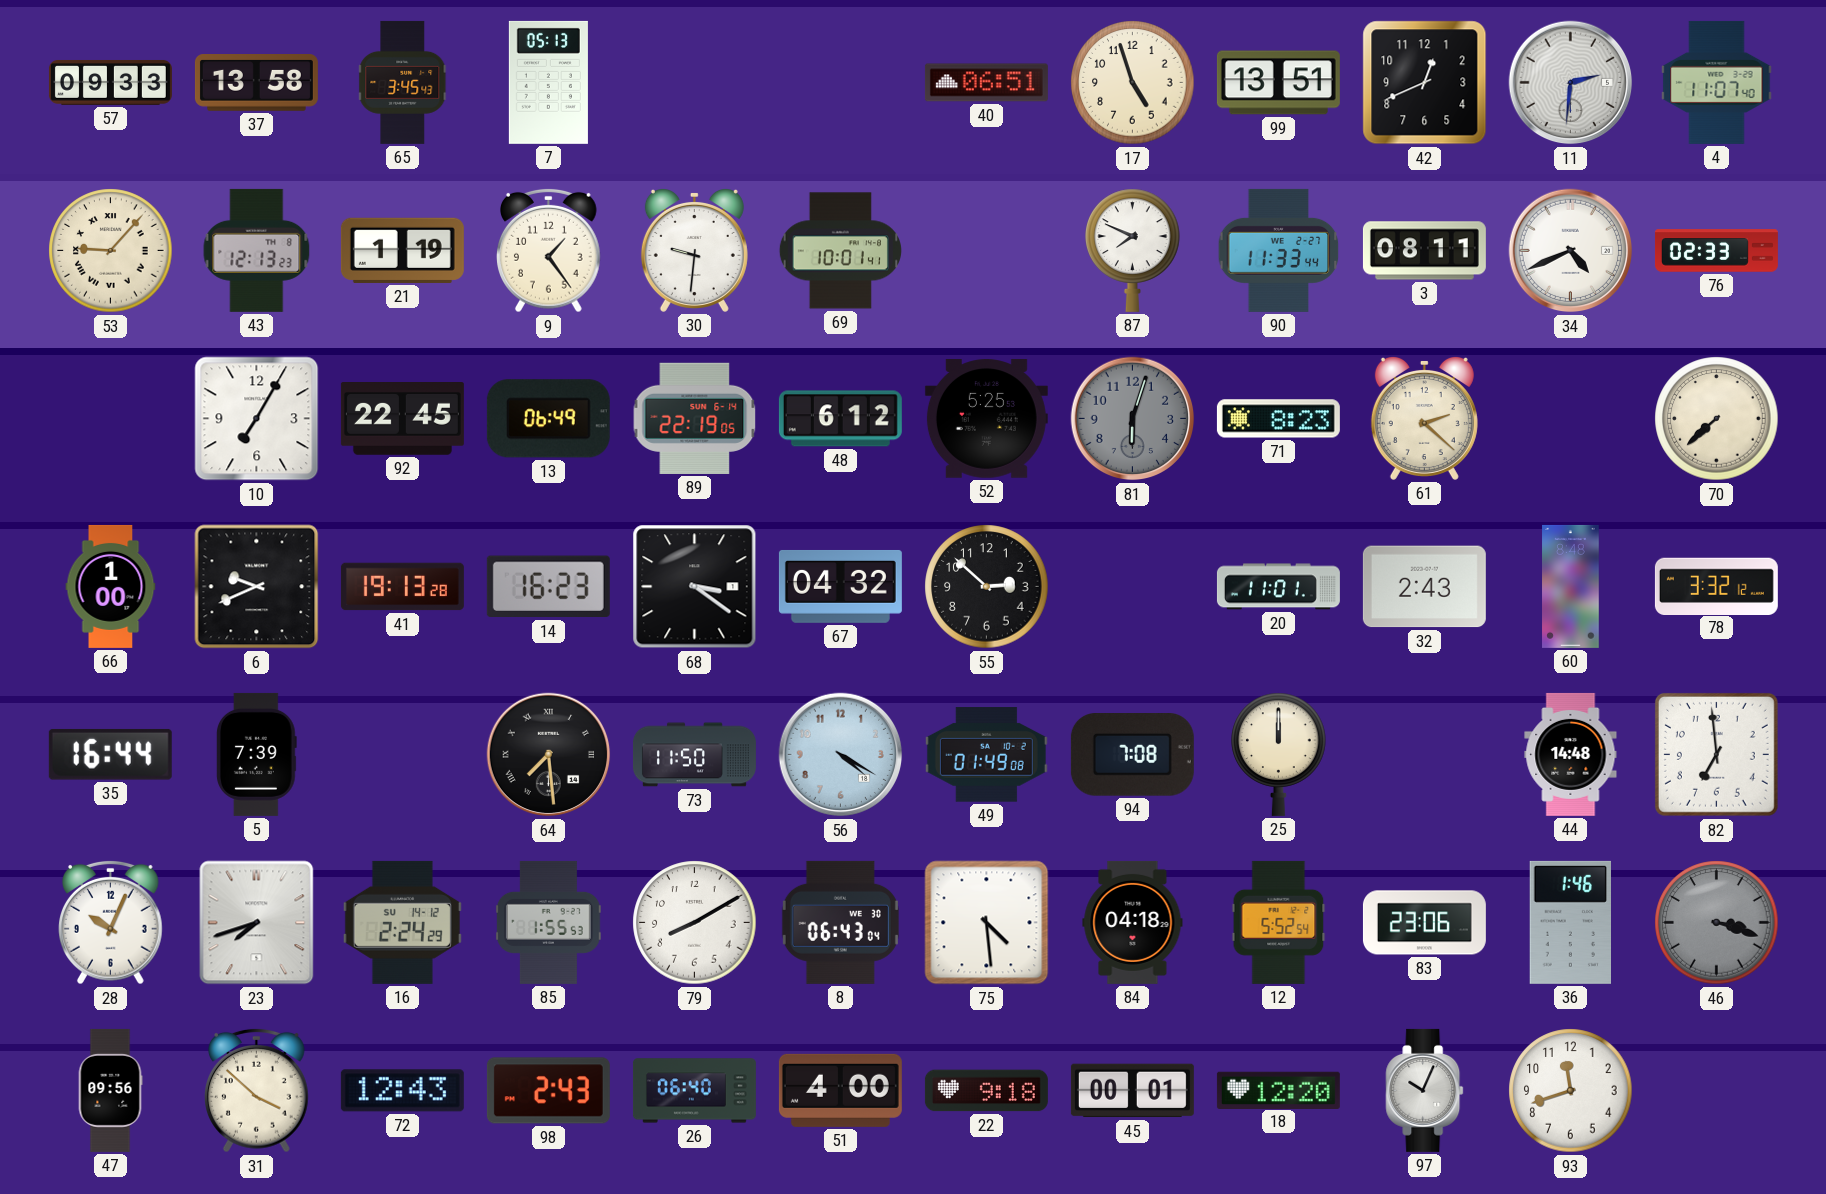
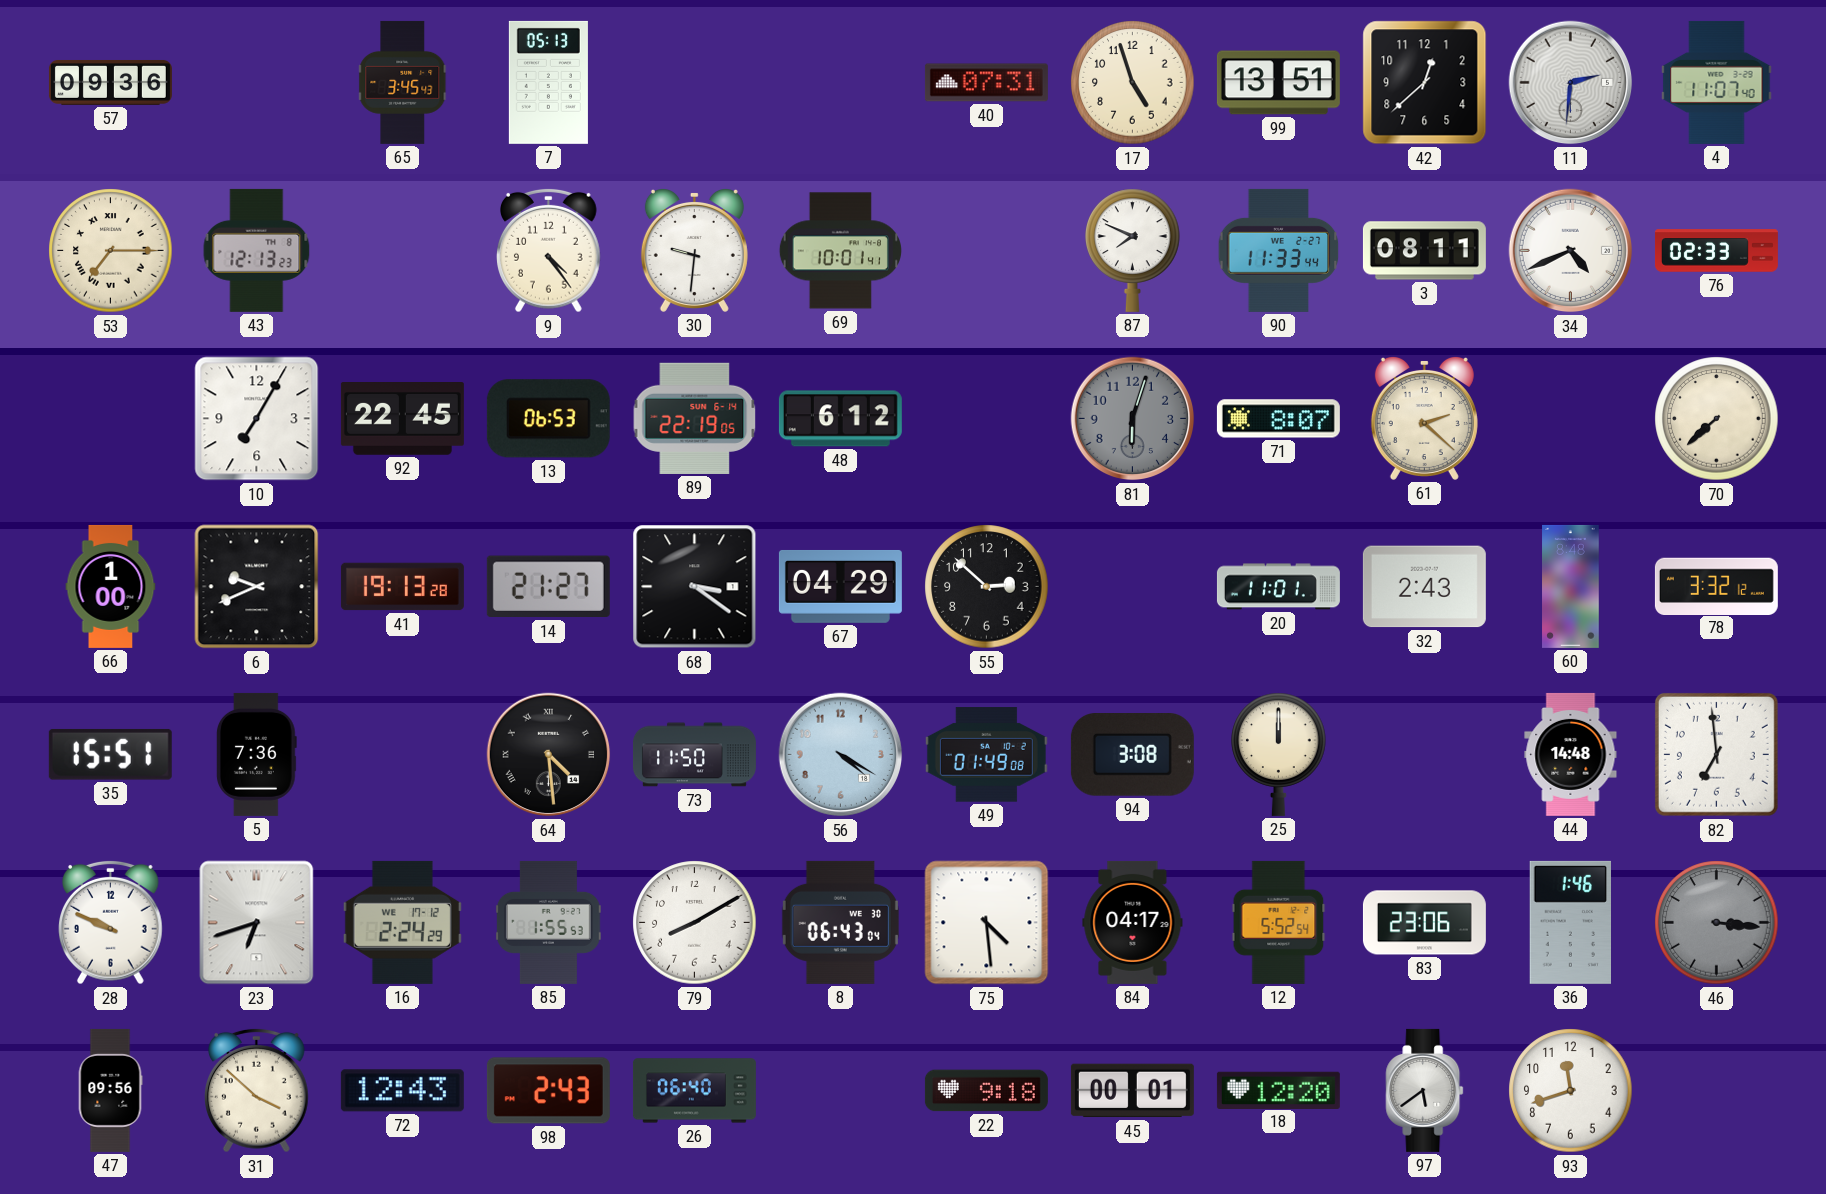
57: 09:33 -> 09:36
37: 13:58 -> none
40: 06:51 -> 07:31
42: 12:41 -> 12:38
53: 9:07 -> 7:15
21: 1:19 -> none
9: 1:24 -> 4:24
13: 06:49 -> 06:53
52: 5:25 -> none
71: 8:23 -> 8:07
14: 16:23 -> 21:27
67: 04:32 -> 04:29
35: 16:44 -> 15:51
5: 7:39 -> 7:36
64: 7:29 -> 4:29
94: 7:08 -> 3:08
28: 10:04 -> 9:49
23: 7:42 -> 6:42
16 date: SU 14-12 -> WE 17-12
84: 04:18 -> 04:17
46: 3:18 -> 3:16
51: 4:00 -> none
97: 10:04 -> 5:39
